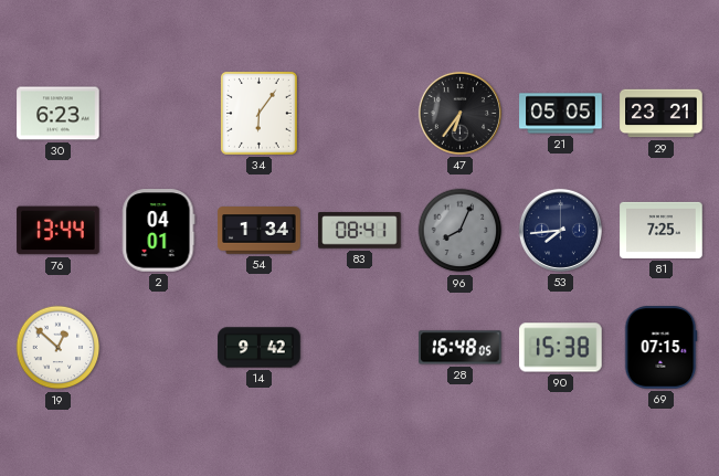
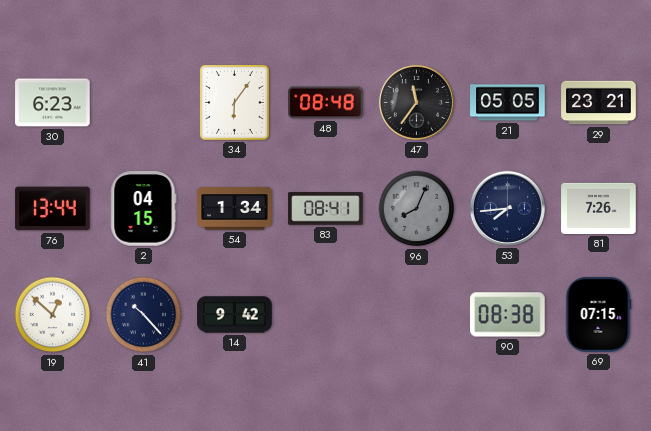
48: none -> 08:48
47: 6:36 -> 11:36
2: 04:01 -> 04:15
81: 7:25 -> 7:26
41: none -> 10:23
28: 16:48 -> none
90: 15:38 -> 08:38
